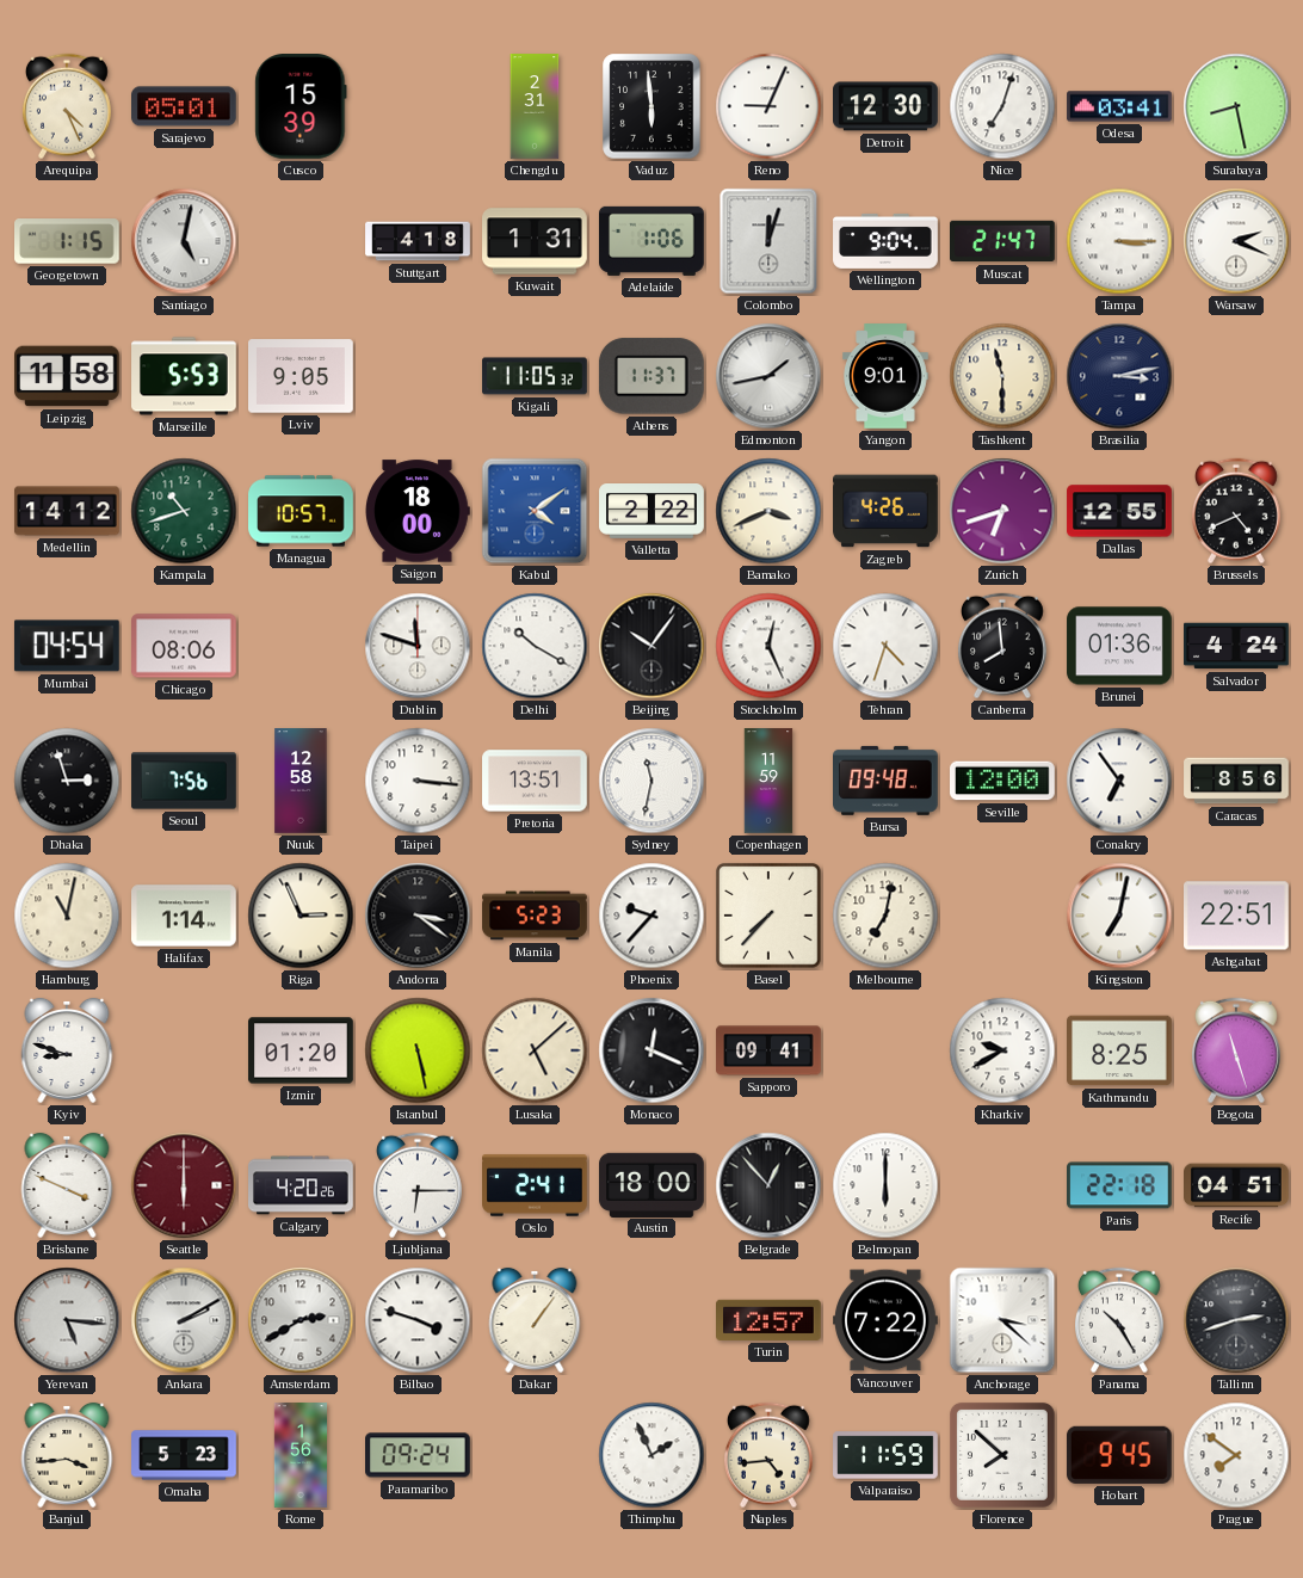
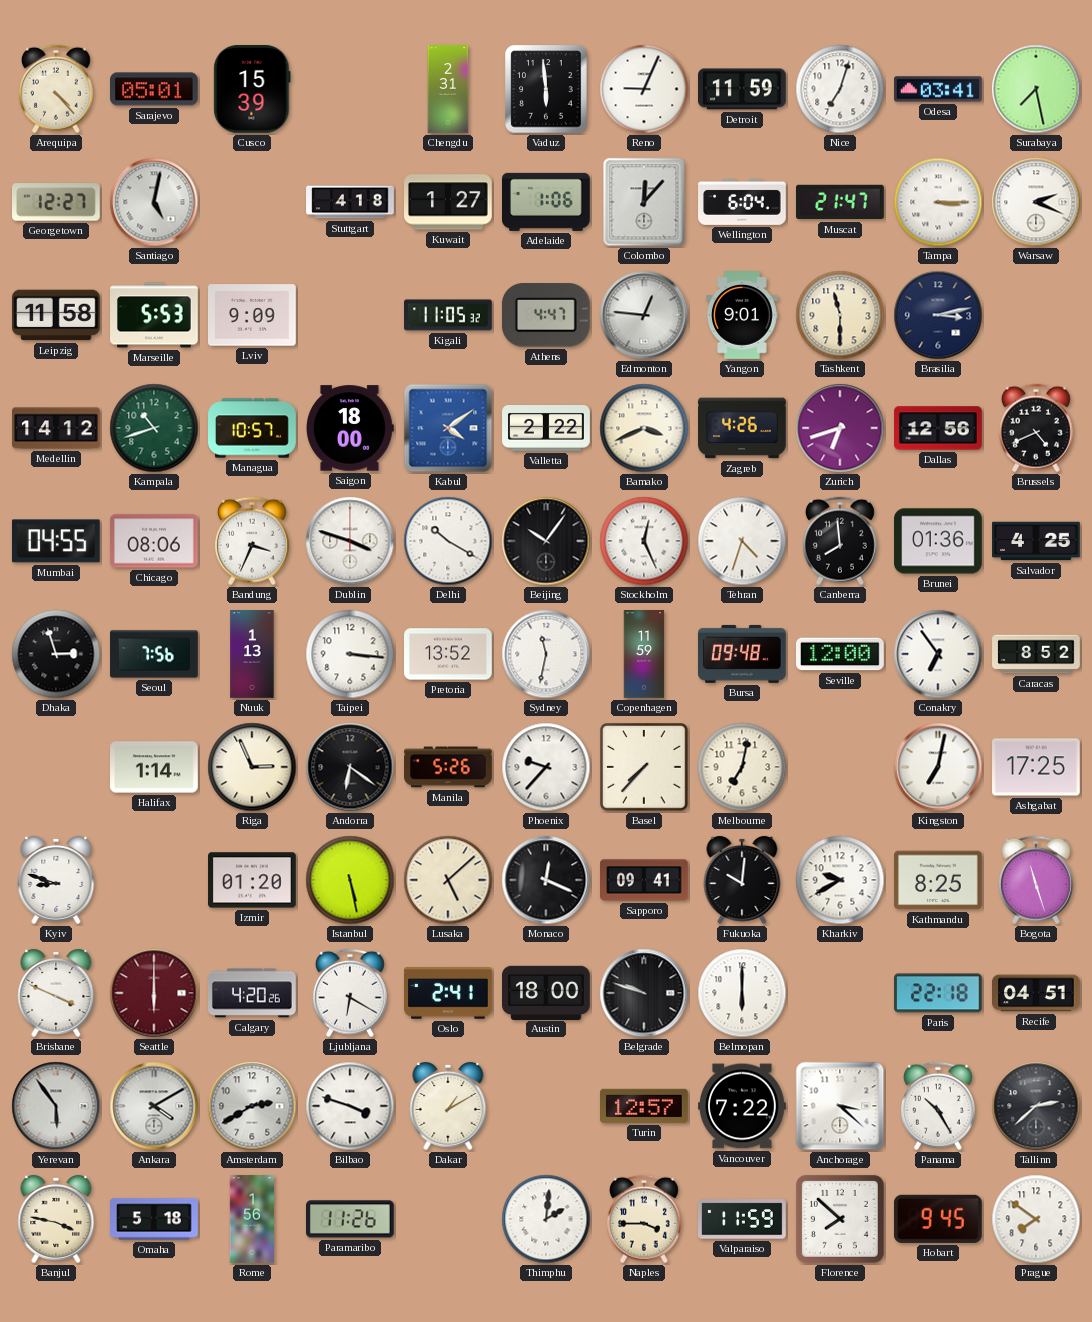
Arequipa: 4:26 -> 4:23
Detroit: 12:30 -> 11:59
Surabaya: 8:28 -> 7:28
Georgetown: 1:15 -> 12:27
Kuwait: 1:31 -> 1:27
Colombo: 12:03 -> 12:07
Wellington: 9:04 -> 6:04
Lviv: 9:05 -> 9:09
Athens: 11:37 -> 4:47
Edmonton: 1:43 -> 12:46
Dallas: 12:55 -> 12:56
Mumbai: 04:54 -> 04:55
Bandung: none -> 3:34
Dublin: 11:48 -> 3:48
Salvador: 4:24 -> 4:25
Nuuk: 12:58 -> 1:13
Pretoria: 13:51 -> 13:52
Caracas: 8:56 -> 8:52
Hamburg: 11:02 -> none
Andorra: 3:21 -> 6:21
Manila: 5:23 -> 5:26
Ashgabat: 22:51 -> 17:25
Fukuoka: none -> 10:01
Ljubljana: 6:15 -> 6:20
Belgrade: 12:53 -> 9:48
Yerevan: 5:16 -> 5:54
Ankara: 2:10 -> 4:10
Dakar: 1:06 -> 1:10
Tallinn: 2:42 -> 2:38
Banjul: 3:44 -> 3:47
Omaha: 5:23 -> 5:18
Paramaribo: 09:24 -> 11:26
Thimphu: 1:56 -> 2:01
Naples: 4:44 -> 3:45
